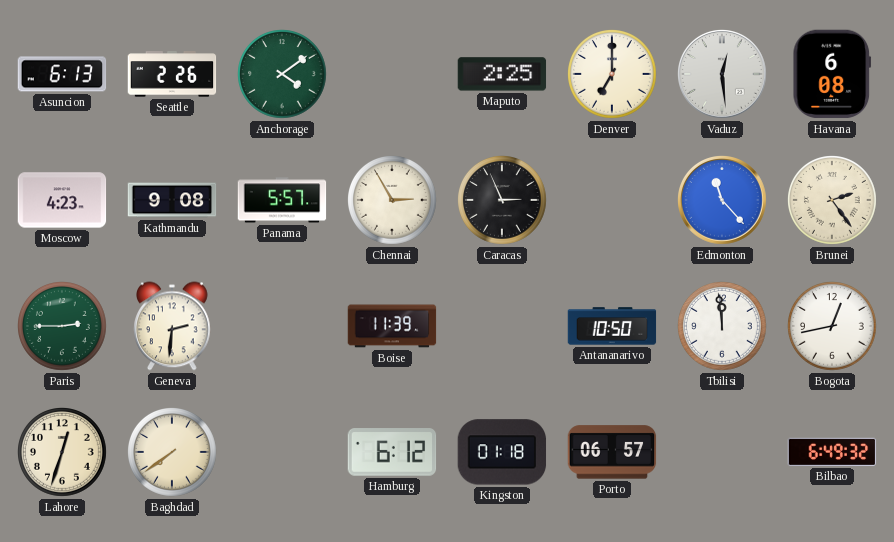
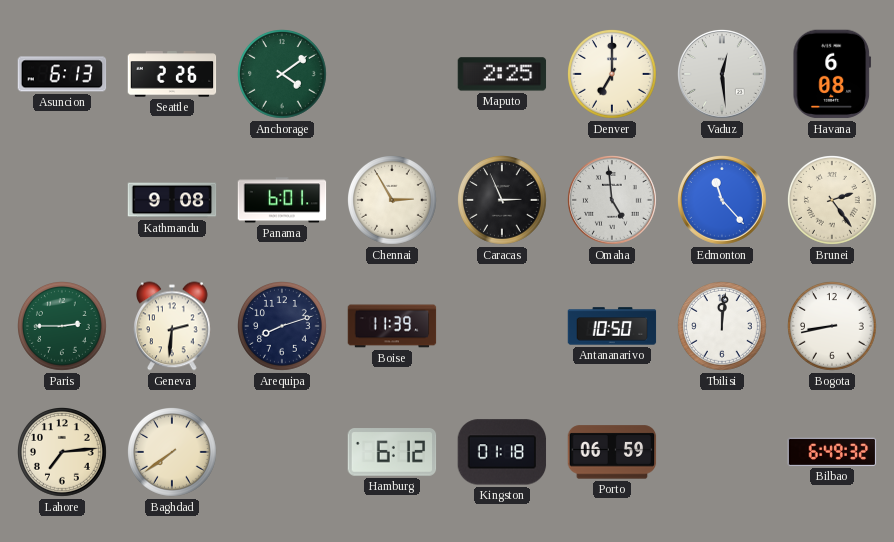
Moscow: 4:23 -> none
Panama: 5:57 -> 6:01
Omaha: none -> 4:59
Arequipa: none -> 8:12
Tbilisi: 11:59 -> 12:01
Bogota: 12:43 -> 8:43
Lahore: 12:33 -> 7:14
Porto: 06:57 -> 06:59
